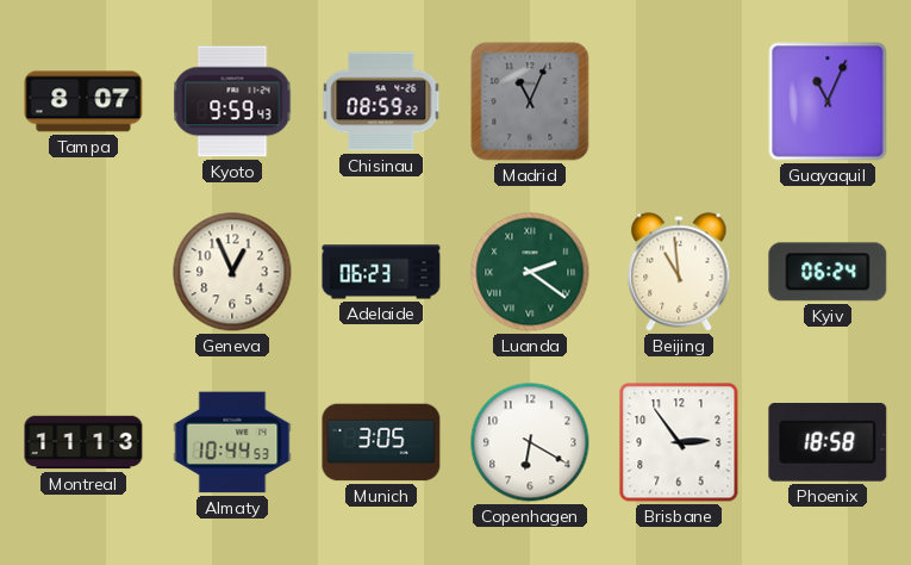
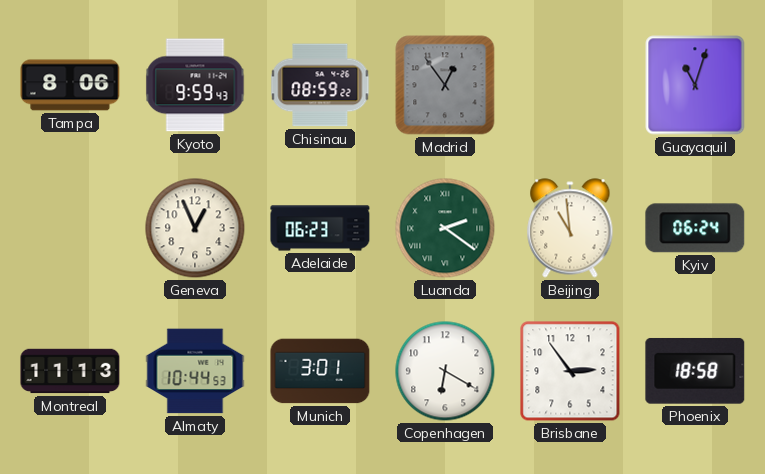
Tampa: 8:07 -> 8:06
Madrid: 11:04 -> 12:54
Guayaquil: 11:04 -> 11:03
Munich: 3:05 -> 3:01
